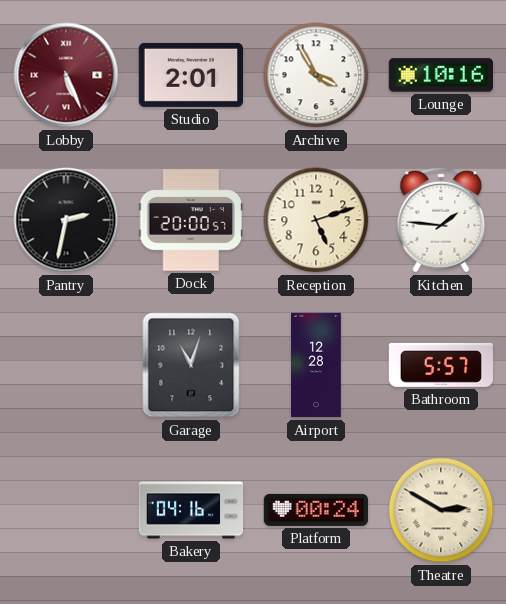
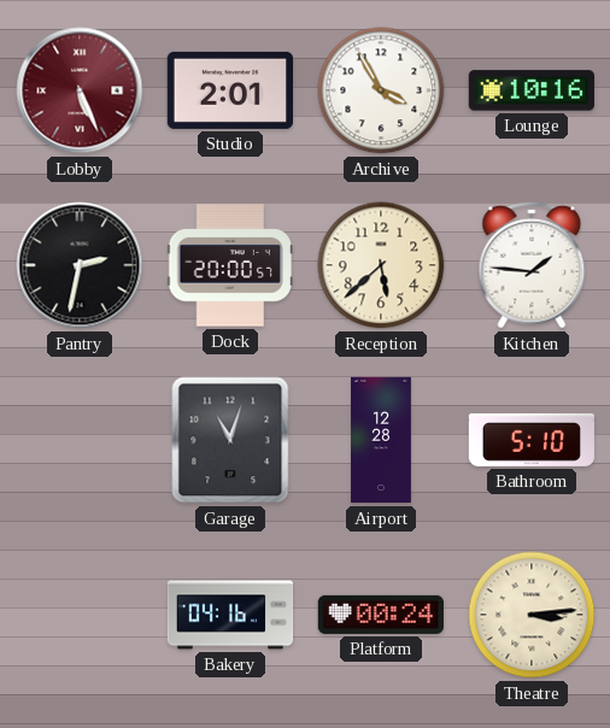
Reception: 5:12 -> 5:38
Bathroom: 5:57 -> 5:10
Theatre: 2:50 -> 3:14
